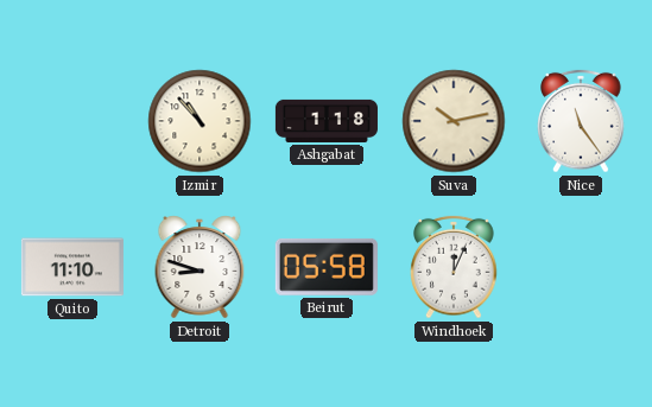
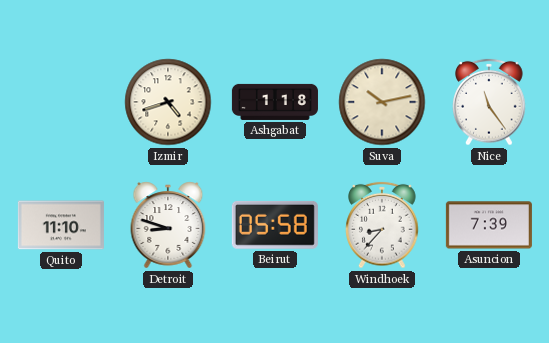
Izmir: 10:53 -> 4:42
Windhoek: 12:04 -> 8:37
Asuncion: none -> 7:39
